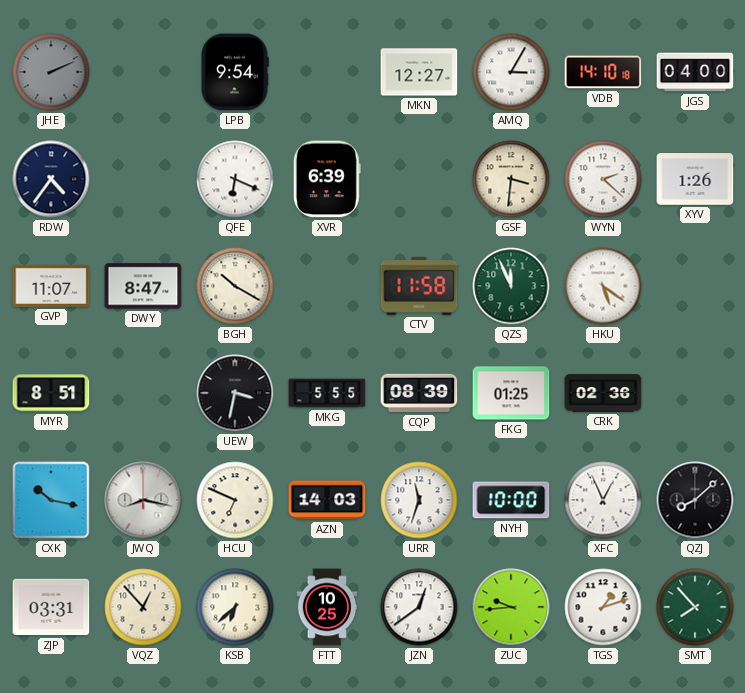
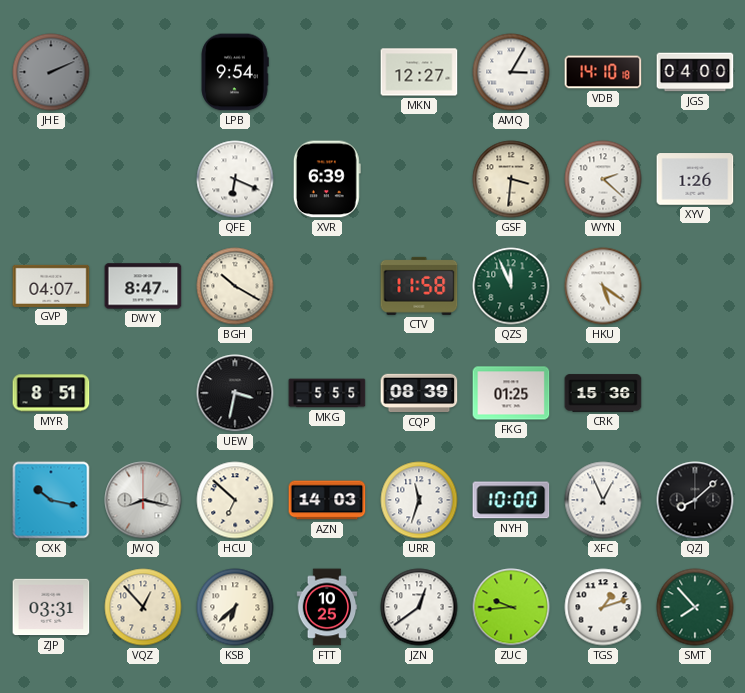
RDW: 4:36 -> none
GVP: 11:07 -> 04:07
CRK: 02:36 -> 15:36
HCU: 6:49 -> 6:52
